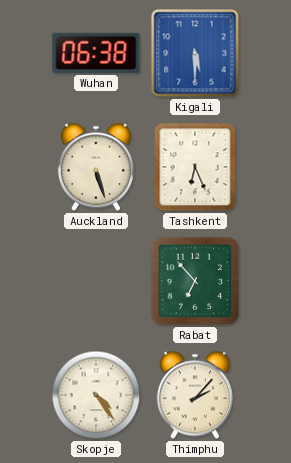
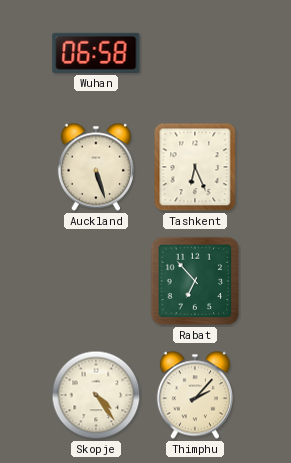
Wuhan: 06:38 -> 06:58
Kigali: 5:30 -> none
